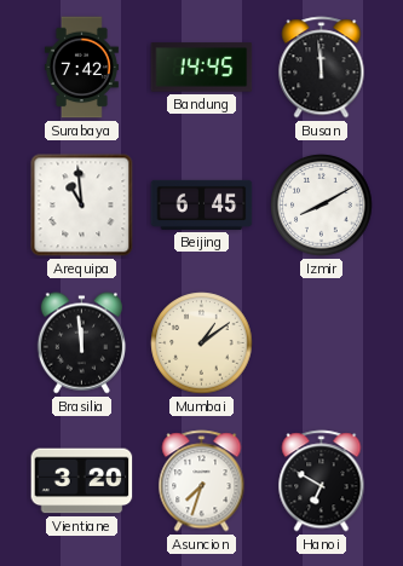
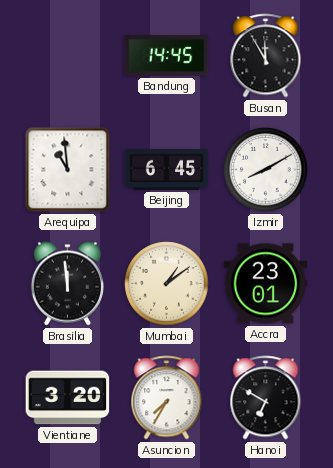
Surabaya: 7:42 -> none
Busan: 11:59 -> 11:55
Accra: none -> 23:01
Asuncion: 7:33 -> 7:35
